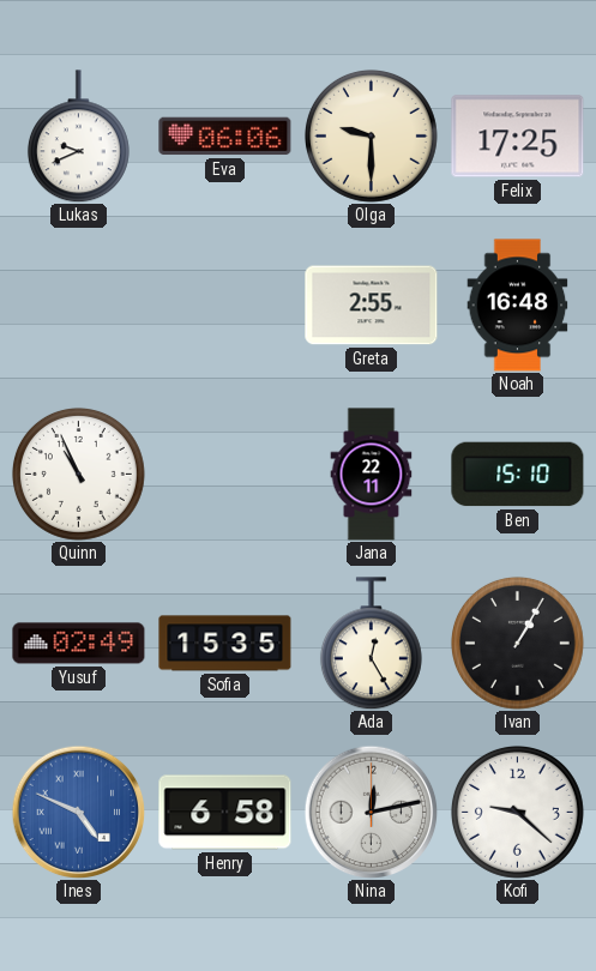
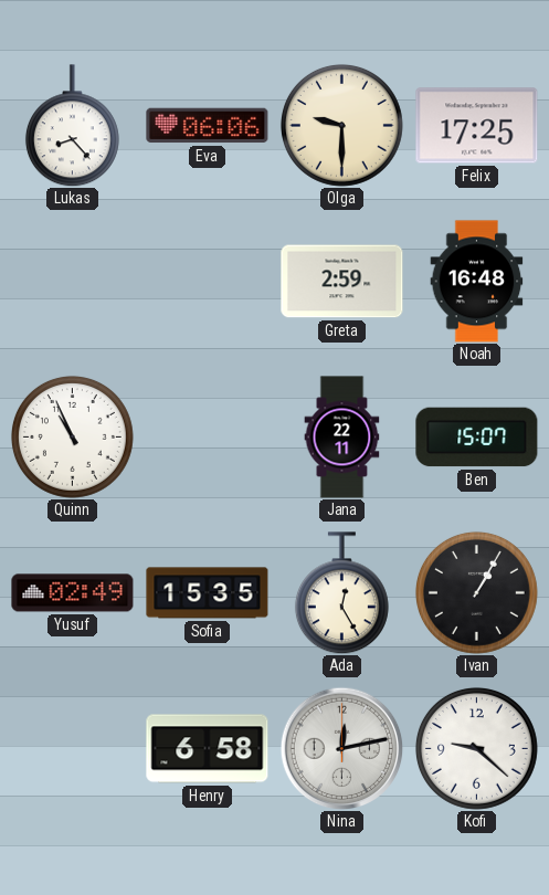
Lukas: 9:41 -> 8:23
Greta: 2:55 -> 2:59
Ben: 15:10 -> 15:07
Ines: 4:49 -> none
